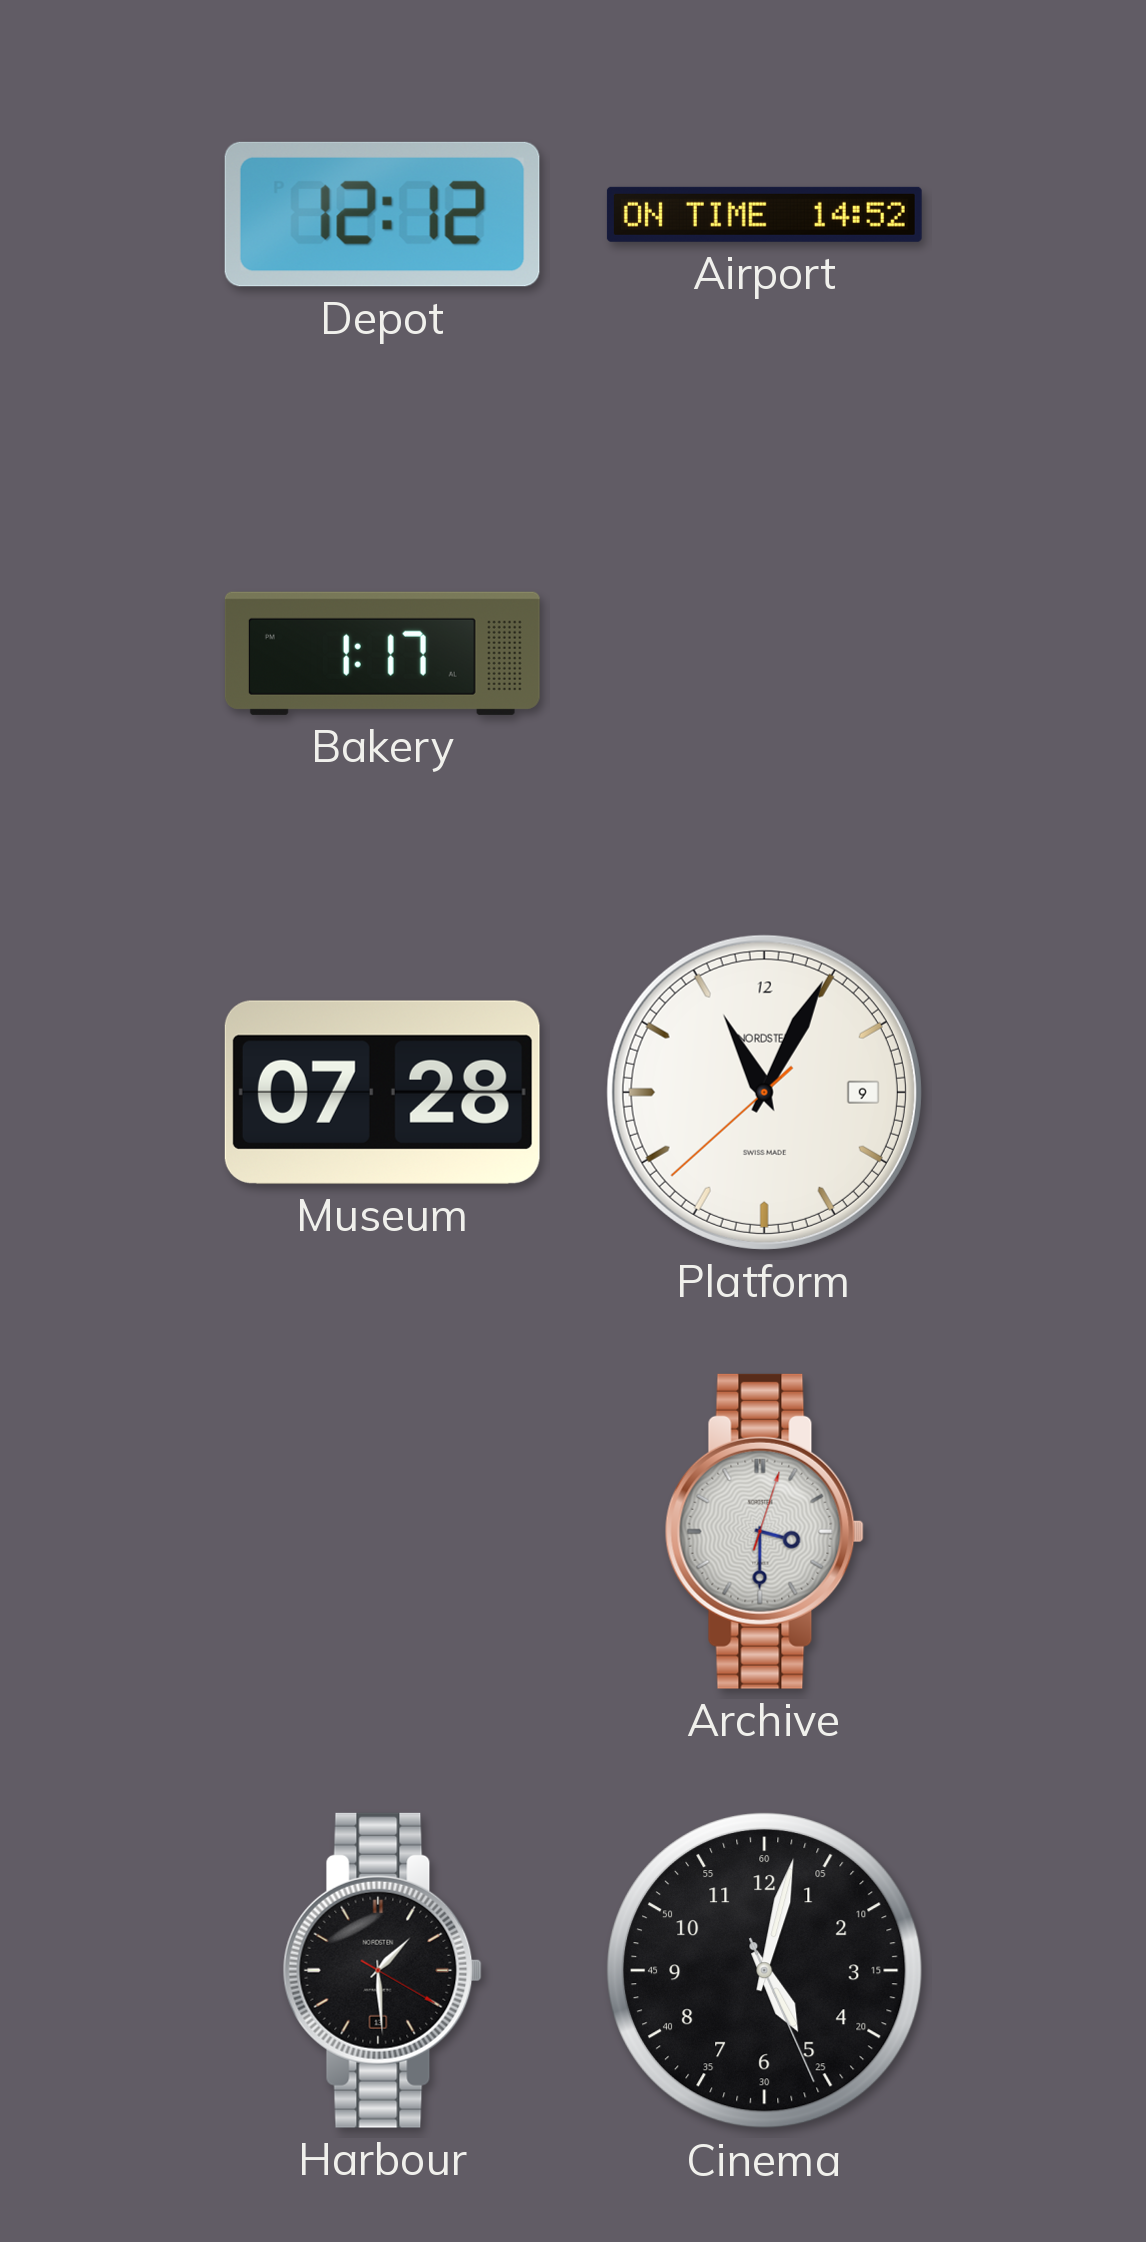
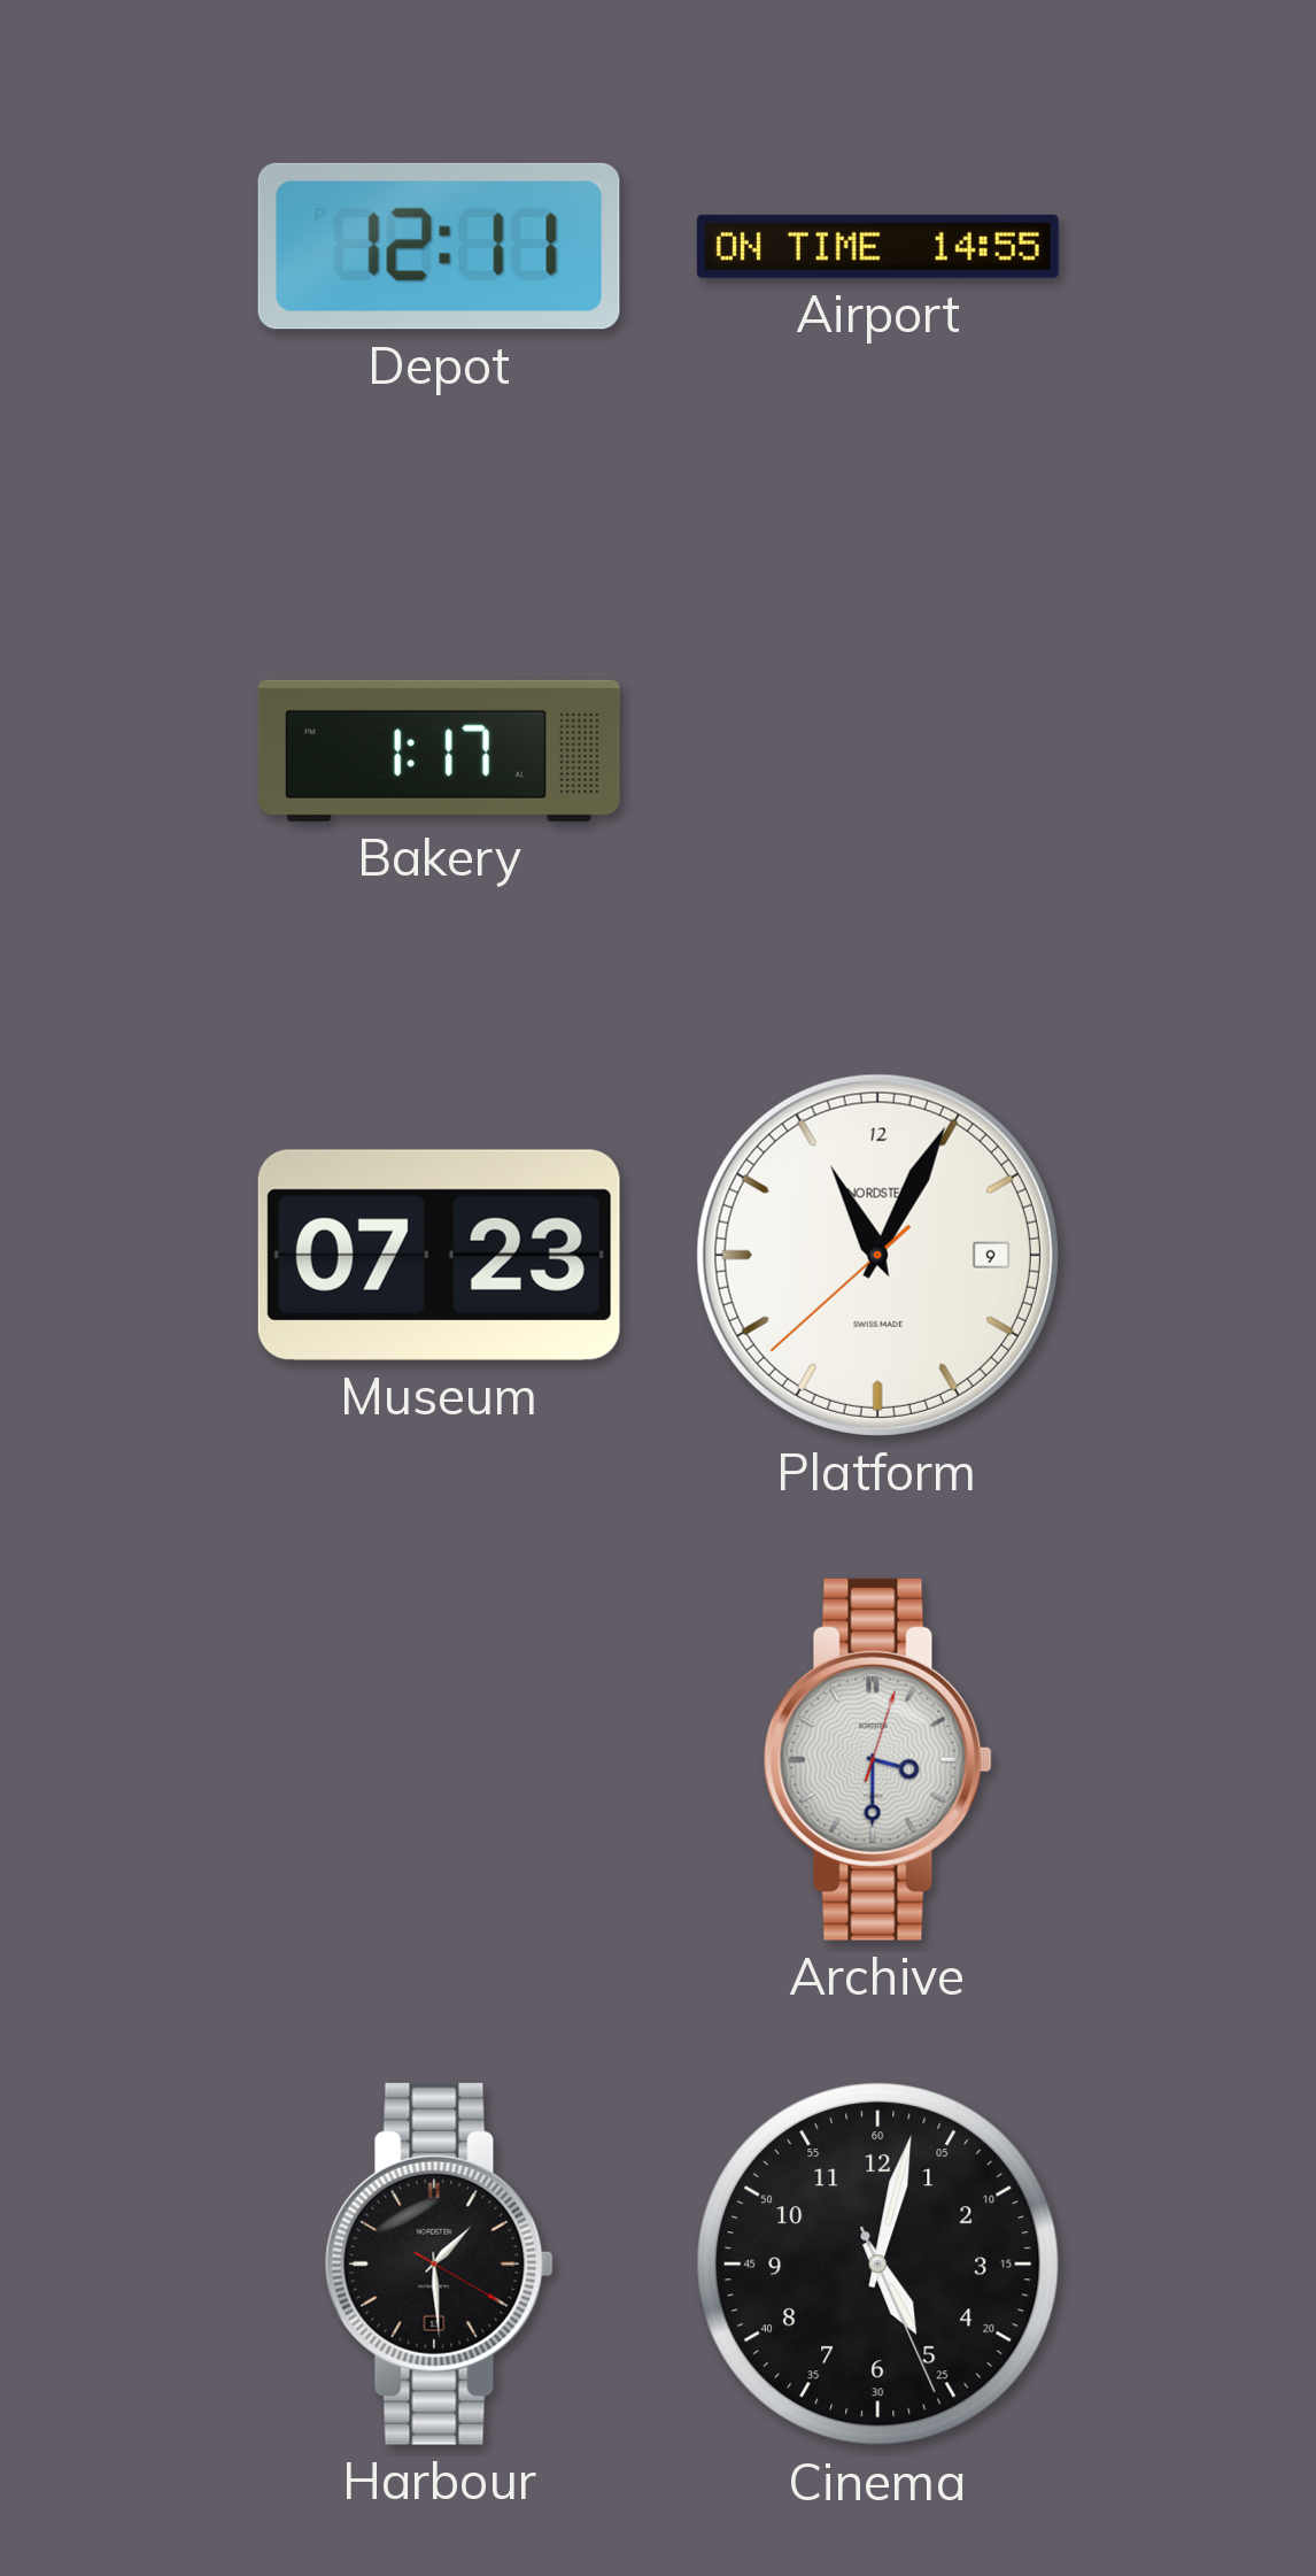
Depot: 12:12 -> 12:11
Airport: 14:52 -> 14:55
Museum: 07:28 -> 07:23
